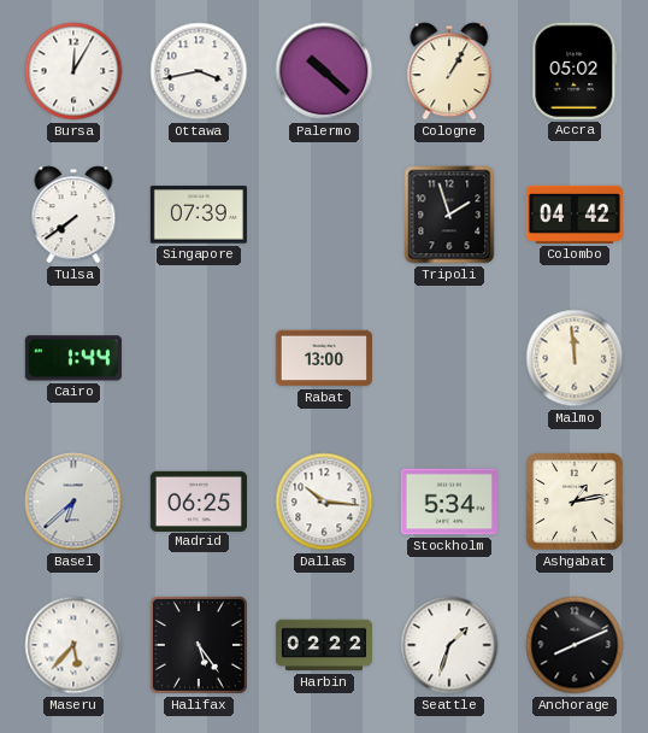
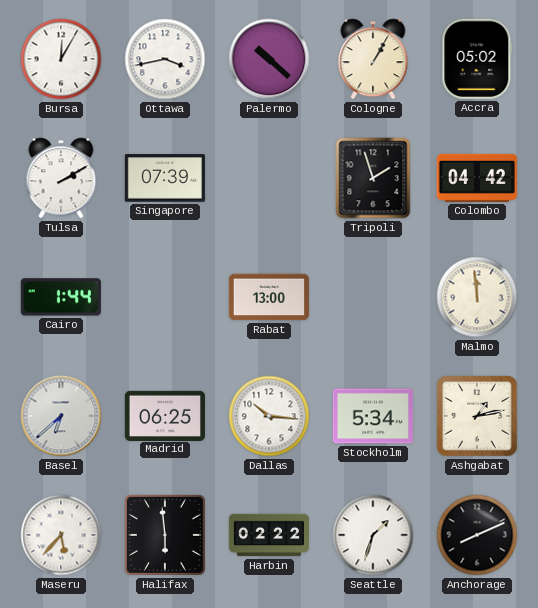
Tulsa: 7:39 -> 2:10
Halifax: 5:24 -> 5:59
